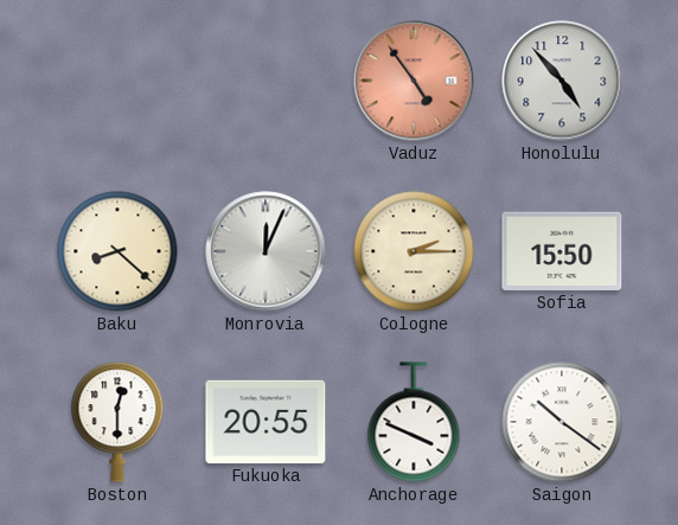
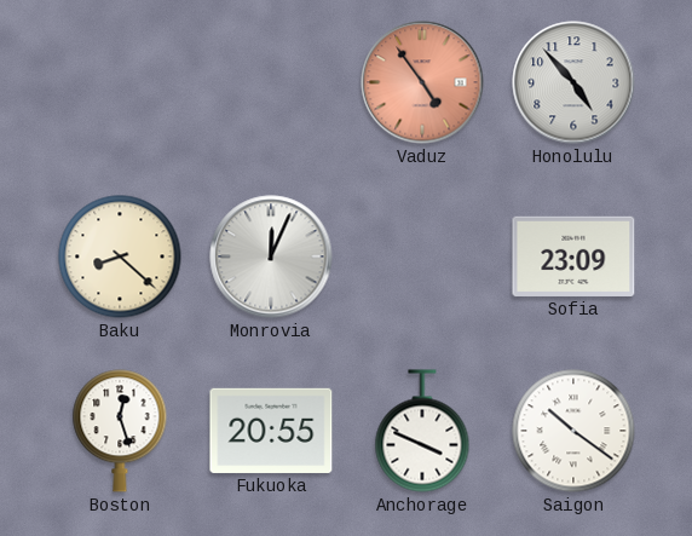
Cologne: 2:15 -> none
Sofia: 15:50 -> 23:09
Boston: 12:30 -> 12:27
